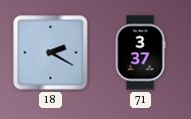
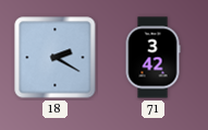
71: 3:37 -> 3:42
